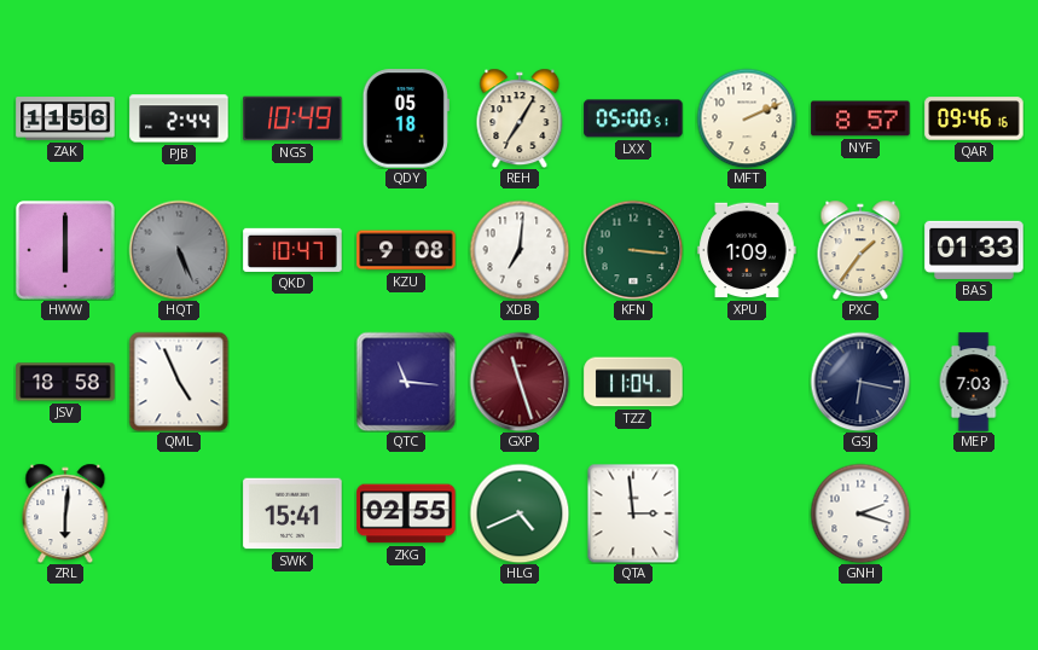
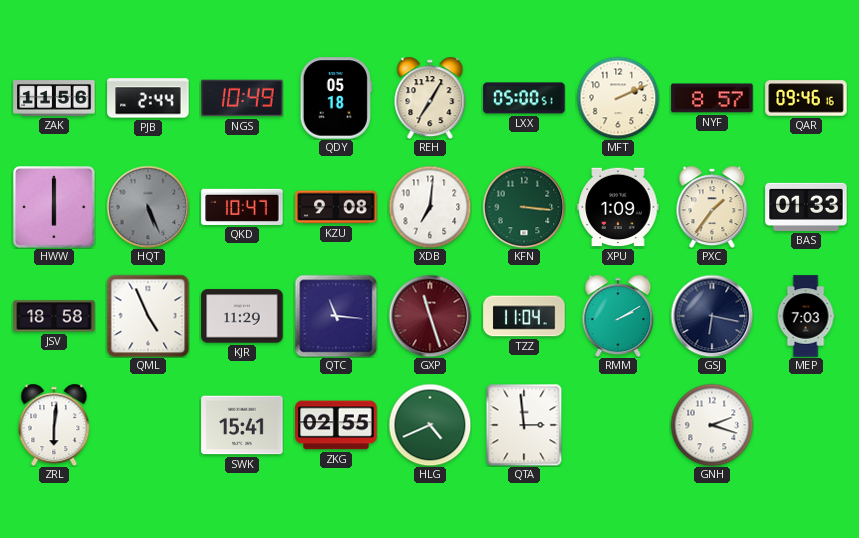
KJR: none -> 11:29
RMM: none -> 2:10
